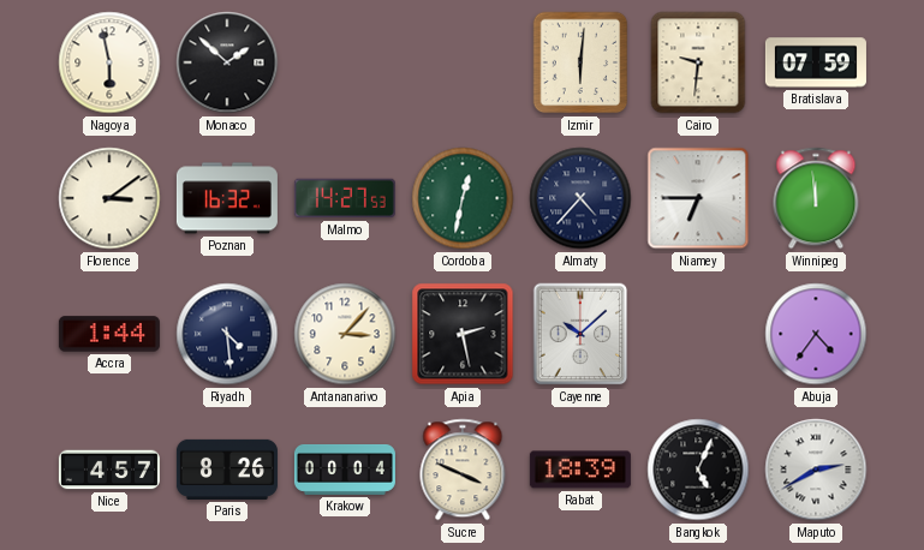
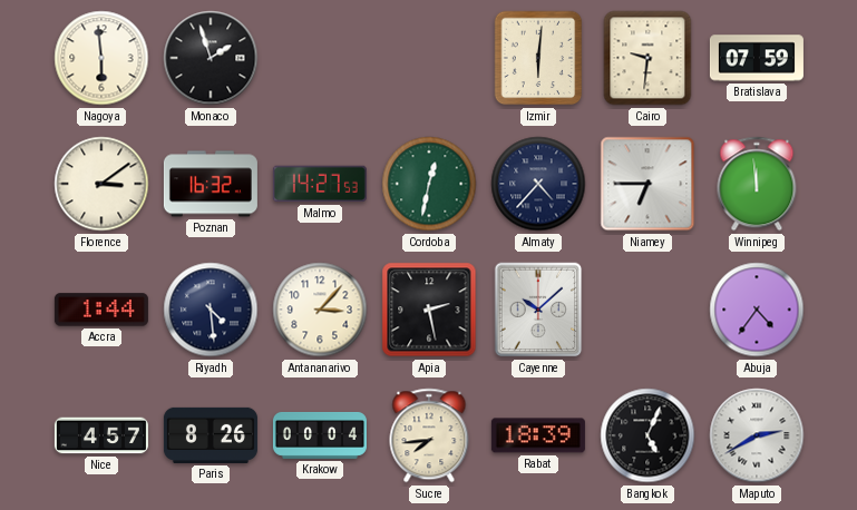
Nagoya: 5:58 -> 5:59
Monaco: 1:52 -> 1:57
Sucre: 3:49 -> 7:44
